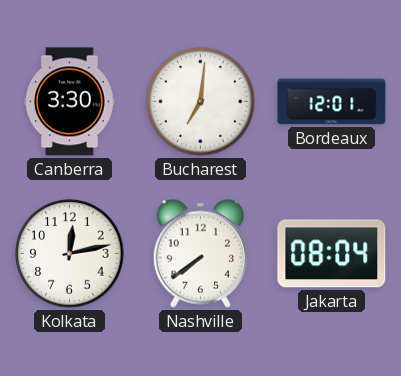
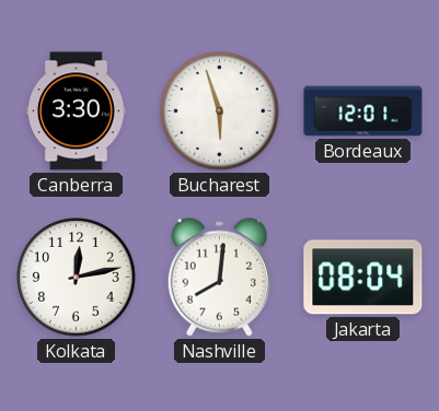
Bucharest: 7:01 -> 5:57
Nashville: 7:39 -> 8:01
